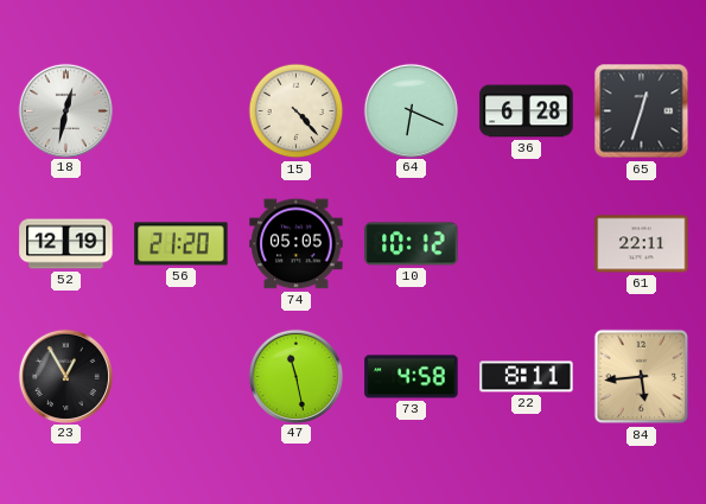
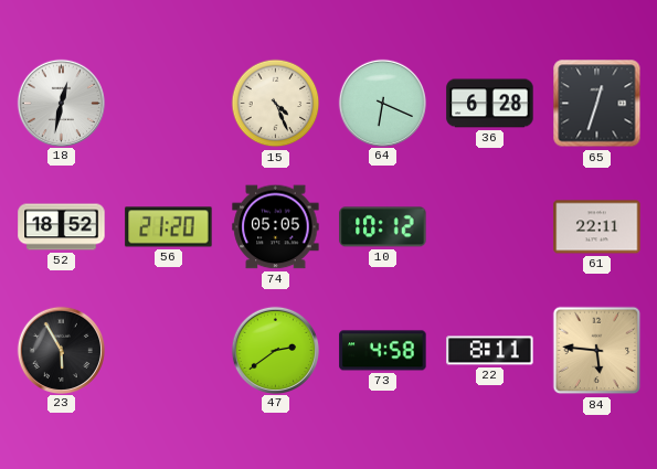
15: 4:23 -> 4:26
52: 12:19 -> 18:52
23: 12:55 -> 5:55
47: 11:28 -> 2:39
84: 5:44 -> 5:46
